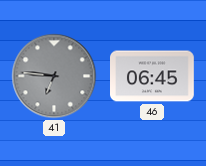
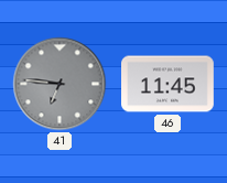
46: 06:45 -> 11:45
